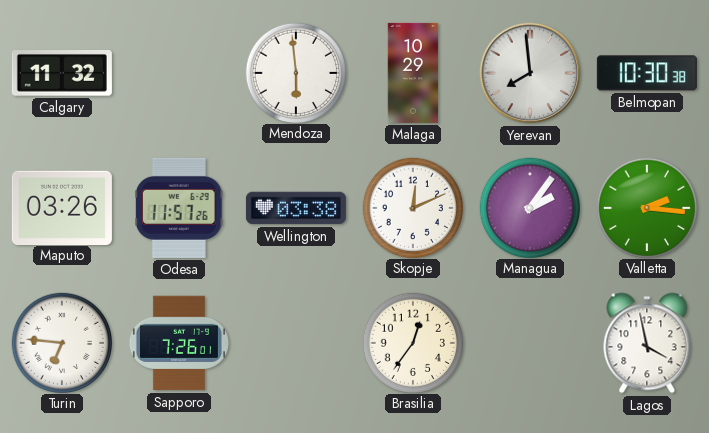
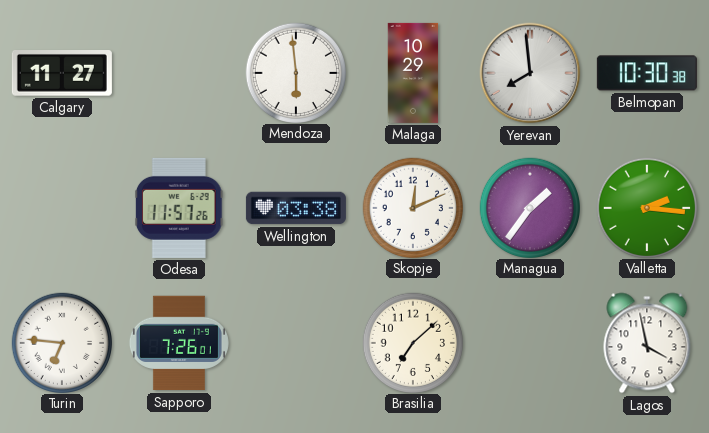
Calgary: 11:32 -> 11:27
Maputo: 03:26 -> none
Managua: 2:06 -> 1:36
Brasilia: 12:36 -> 7:08
